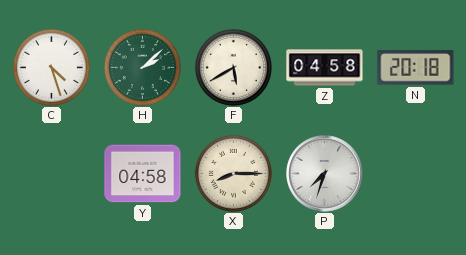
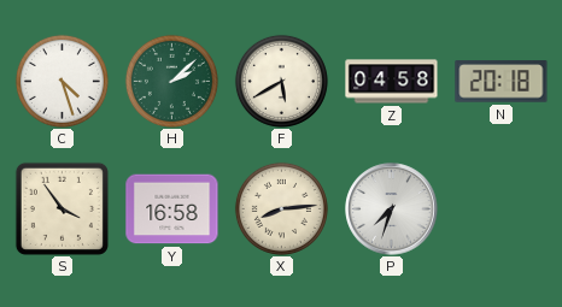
S: none -> 3:54
Y: 04:58 -> 16:58
X: 8:15 -> 8:14
